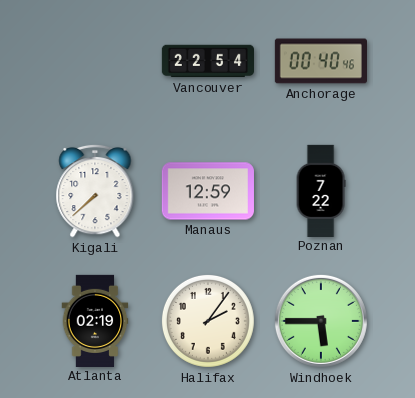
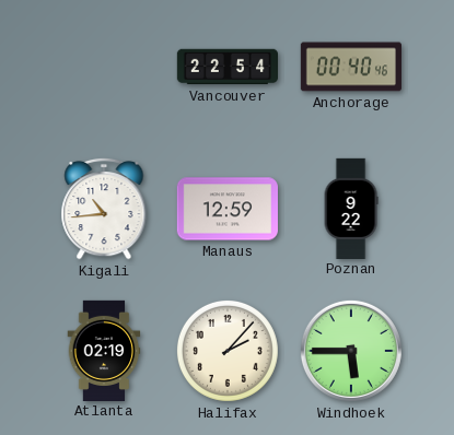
Kigali: 7:38 -> 10:44
Poznan: 7:22 -> 9:22
Halifax: 2:06 -> 2:07
